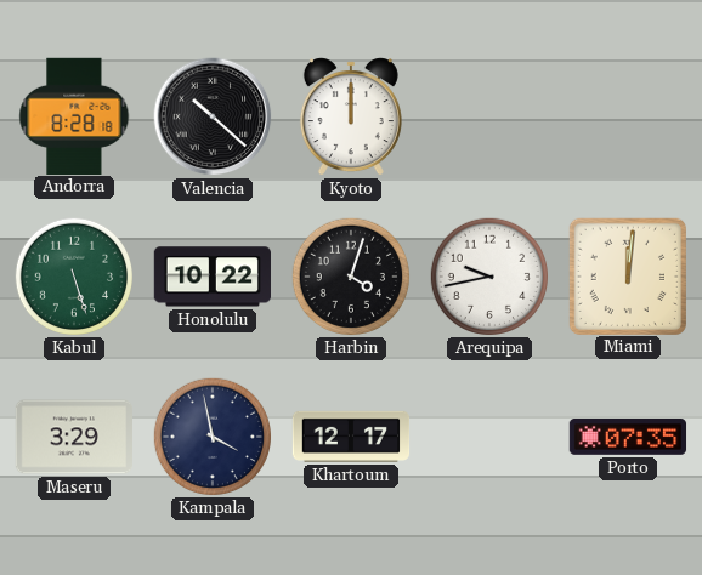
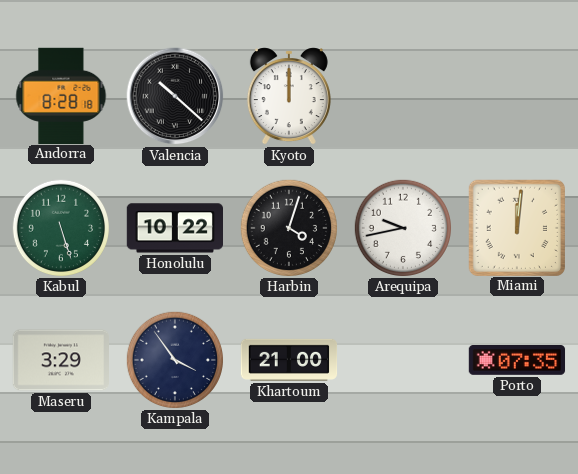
Kampala: 3:58 -> 3:54
Khartoum: 12:17 -> 21:00
